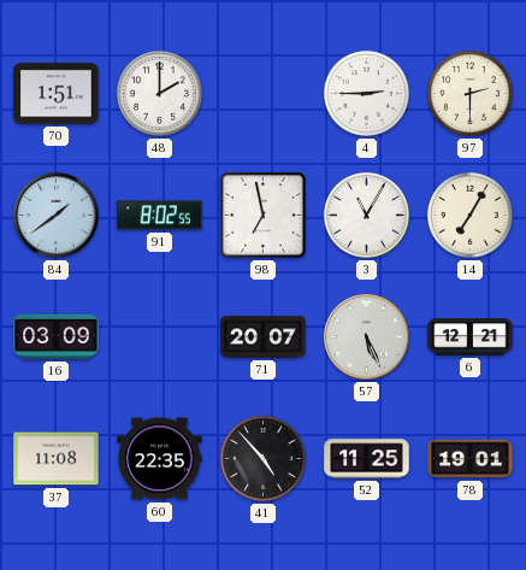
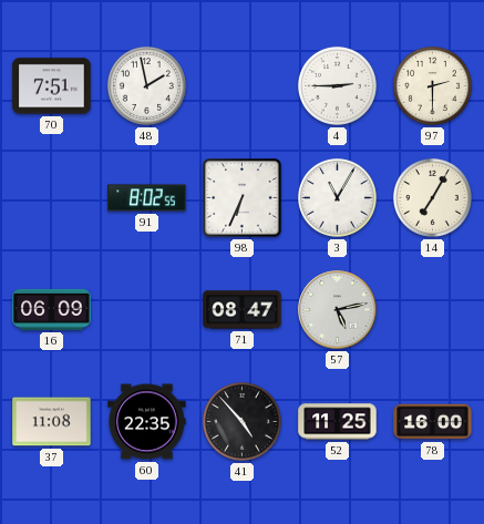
70: 1:51 -> 7:51
48: 2:00 -> 1:58
84: 1:39 -> none
98: 6:58 -> 6:34
16: 03:09 -> 06:09
71: 20:07 -> 08:47
57: 5:26 -> 5:13
6: 12:21 -> none
78: 19:01 -> 16:00
